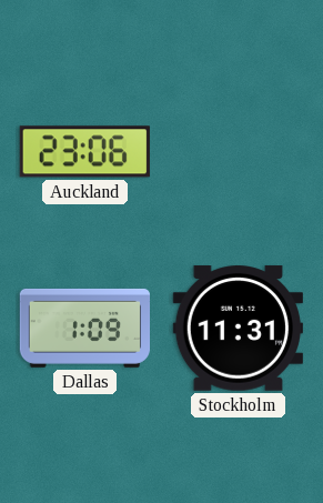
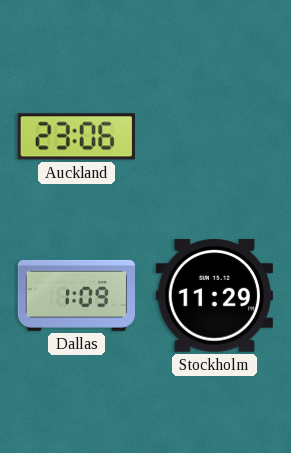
Stockholm: 11:31 -> 11:29
